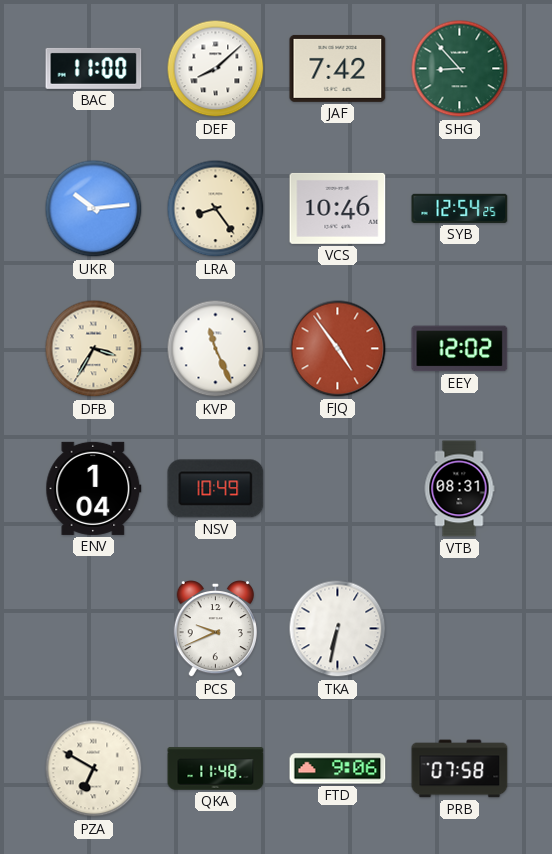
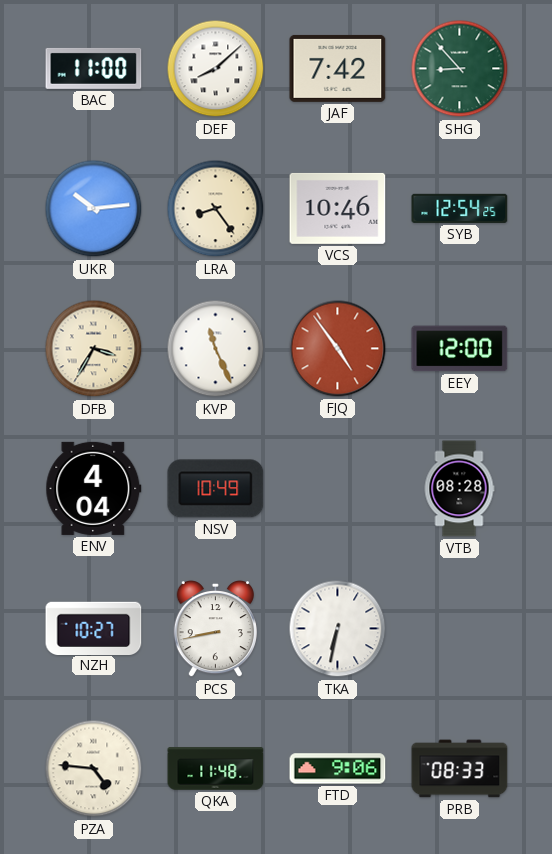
EEY: 12:02 -> 12:00
ENV: 1:04 -> 4:04
VTB: 08:31 -> 08:28
NZH: none -> 10:27
PCS: 9:41 -> 8:43
PZA: 6:50 -> 4:46
PRB: 07:58 -> 08:33
